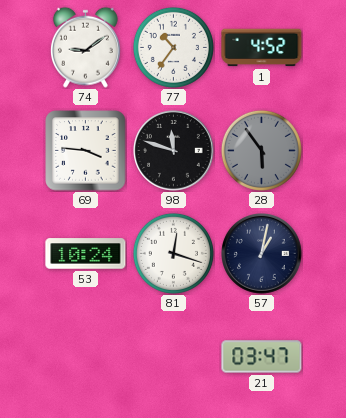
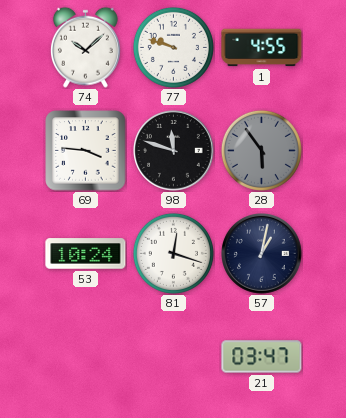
74: 9:09 -> 10:08
77: 10:36 -> 9:48
1: 4:52 -> 4:55
